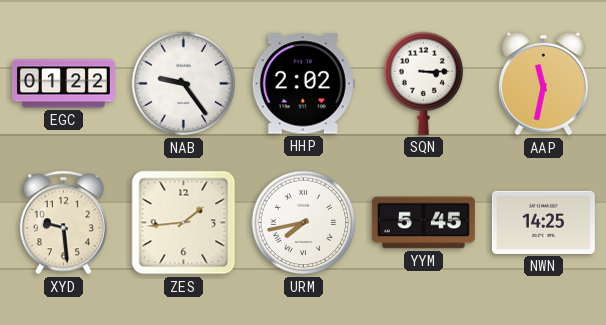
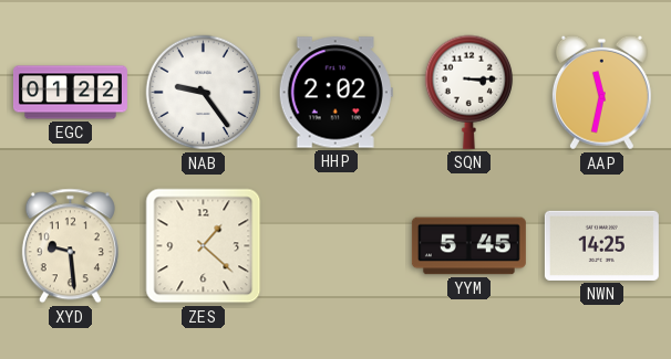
ZES: 1:44 -> 1:22
URM: 7:43 -> none
